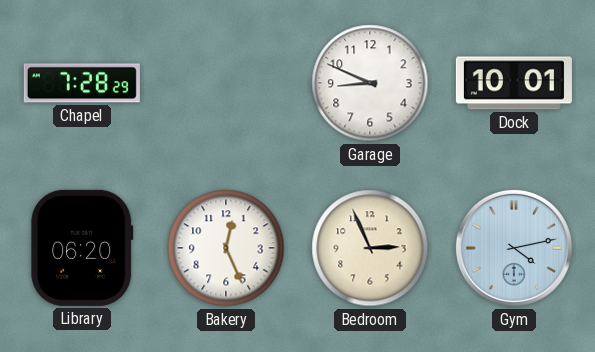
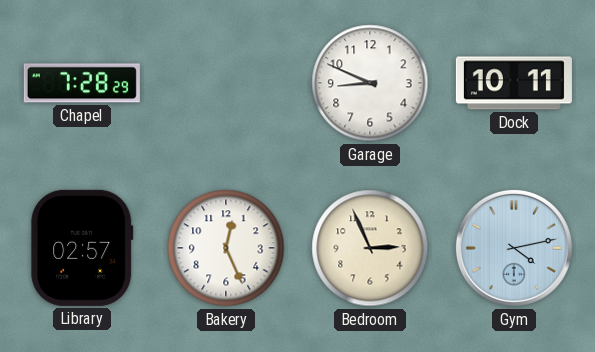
Dock: 10:01 -> 10:11
Library: 06:20 -> 02:57
